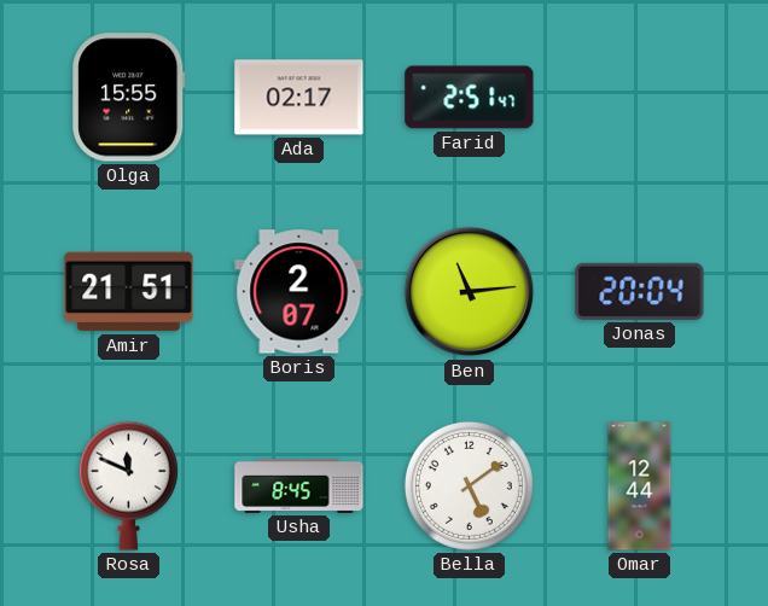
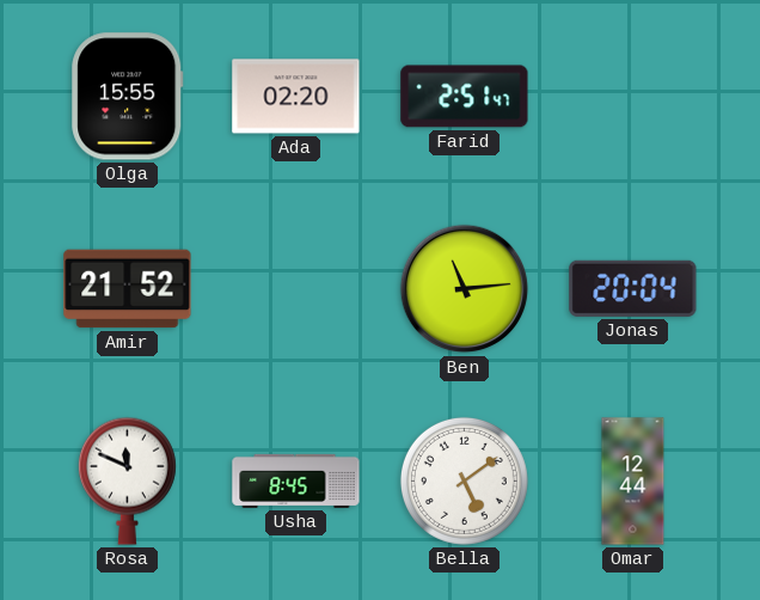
Ada: 02:17 -> 02:20
Amir: 21:51 -> 21:52
Boris: 2:07 -> none
